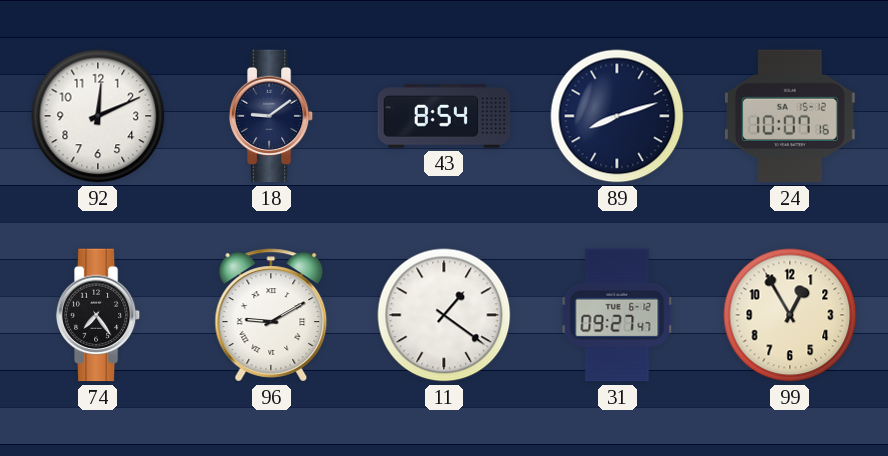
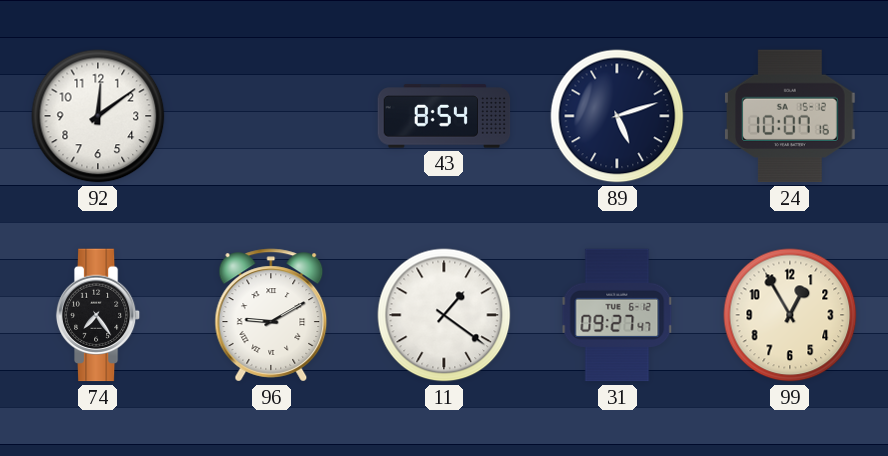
92: 12:11 -> 12:09
18: 9:09 -> none
89: 8:12 -> 5:12
